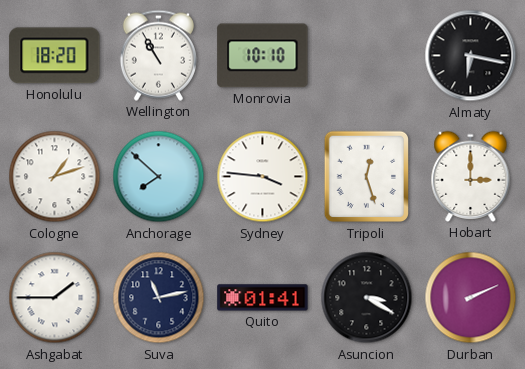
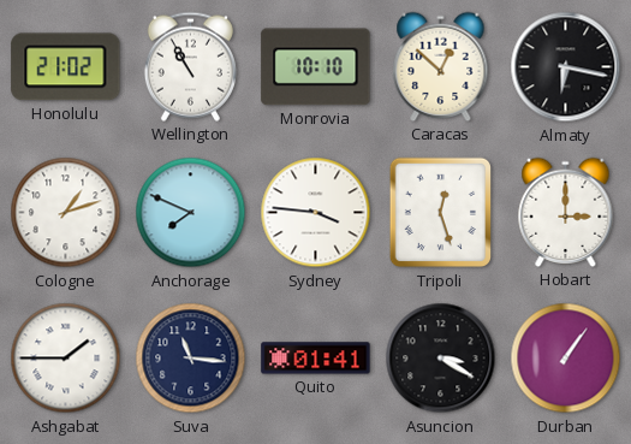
Honolulu: 18:20 -> 21:02
Caracas: none -> 12:52
Anchorage: 7:52 -> 7:49
Suva: 11:13 -> 11:16
Durban: 2:11 -> 1:06
